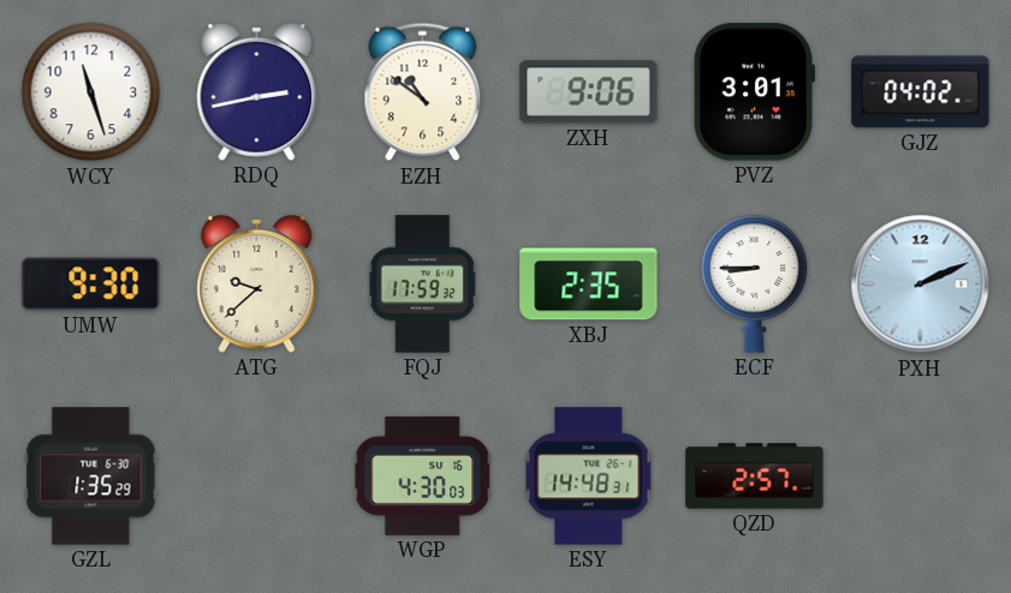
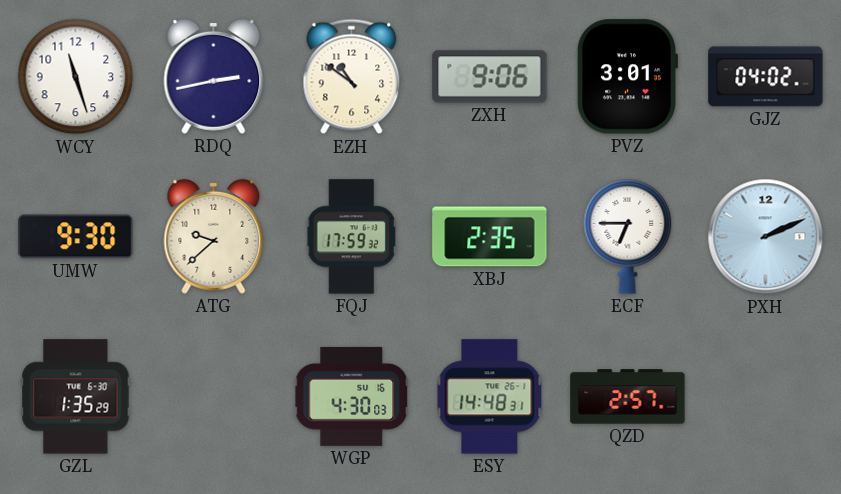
ECF: 8:45 -> 6:45
